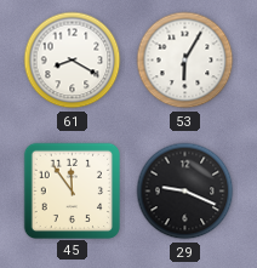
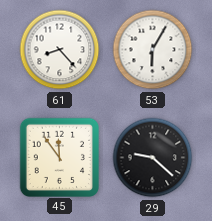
61: 8:20 -> 8:23
29: 9:19 -> 9:22
